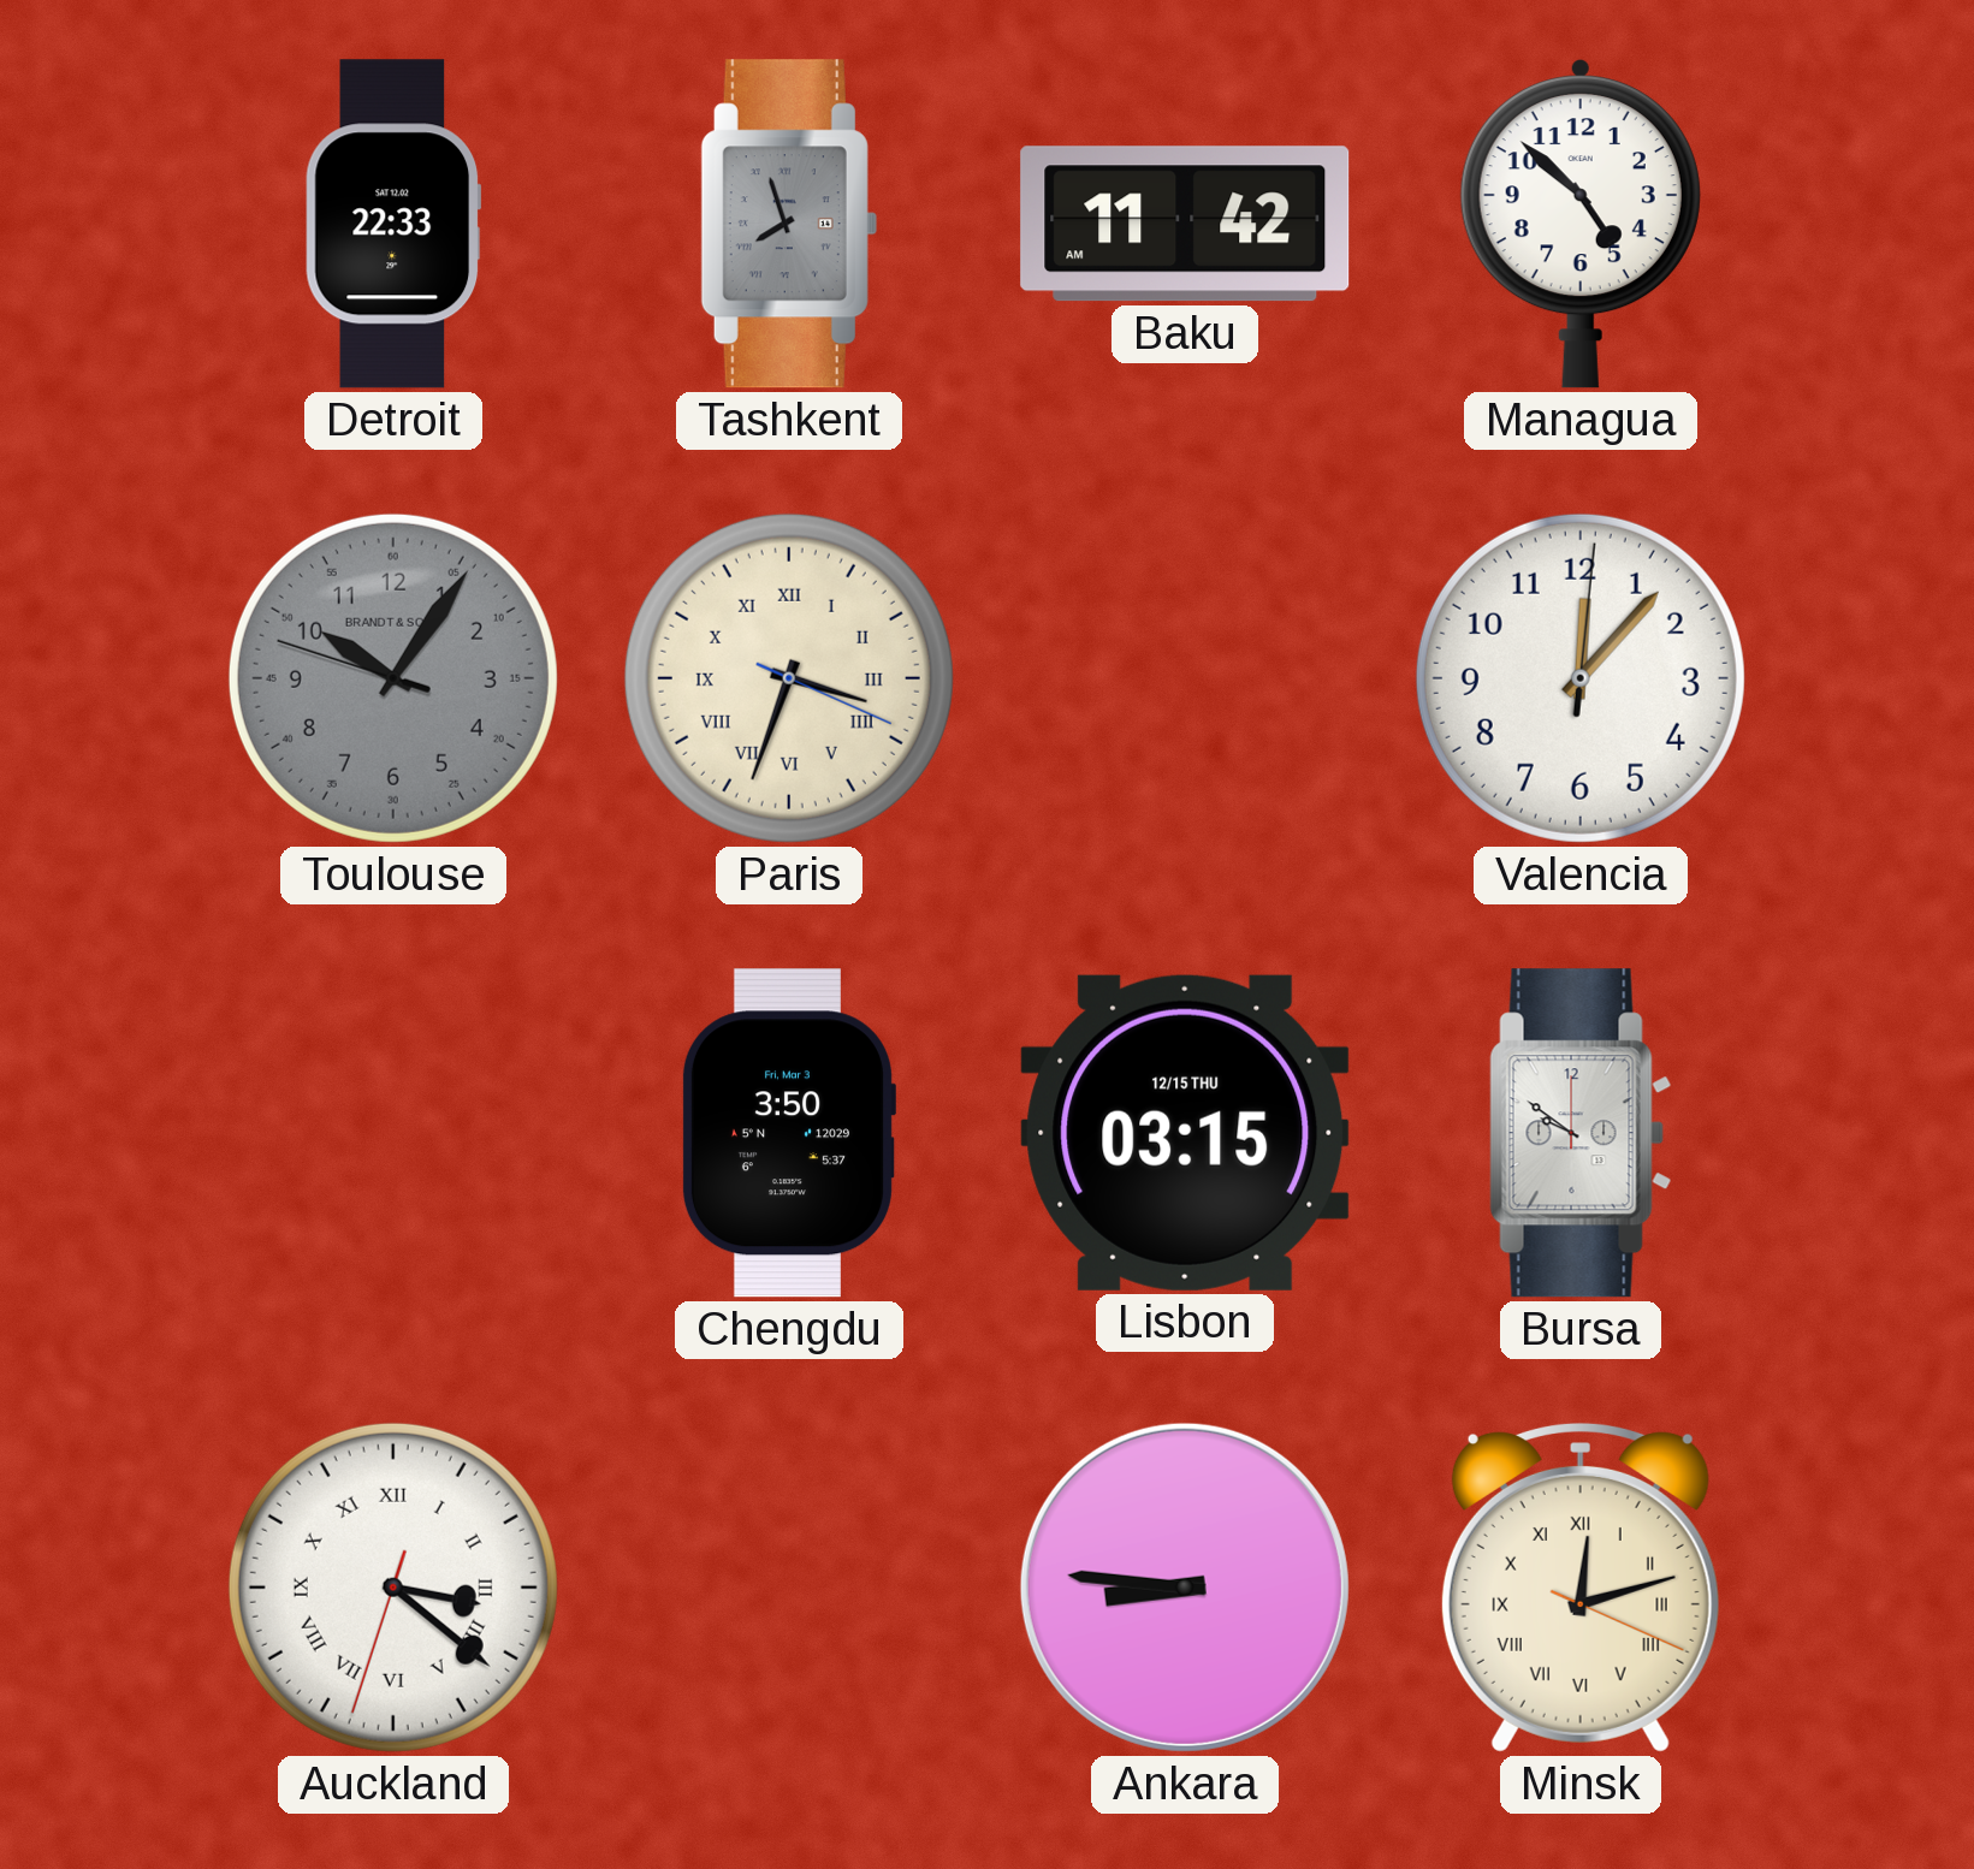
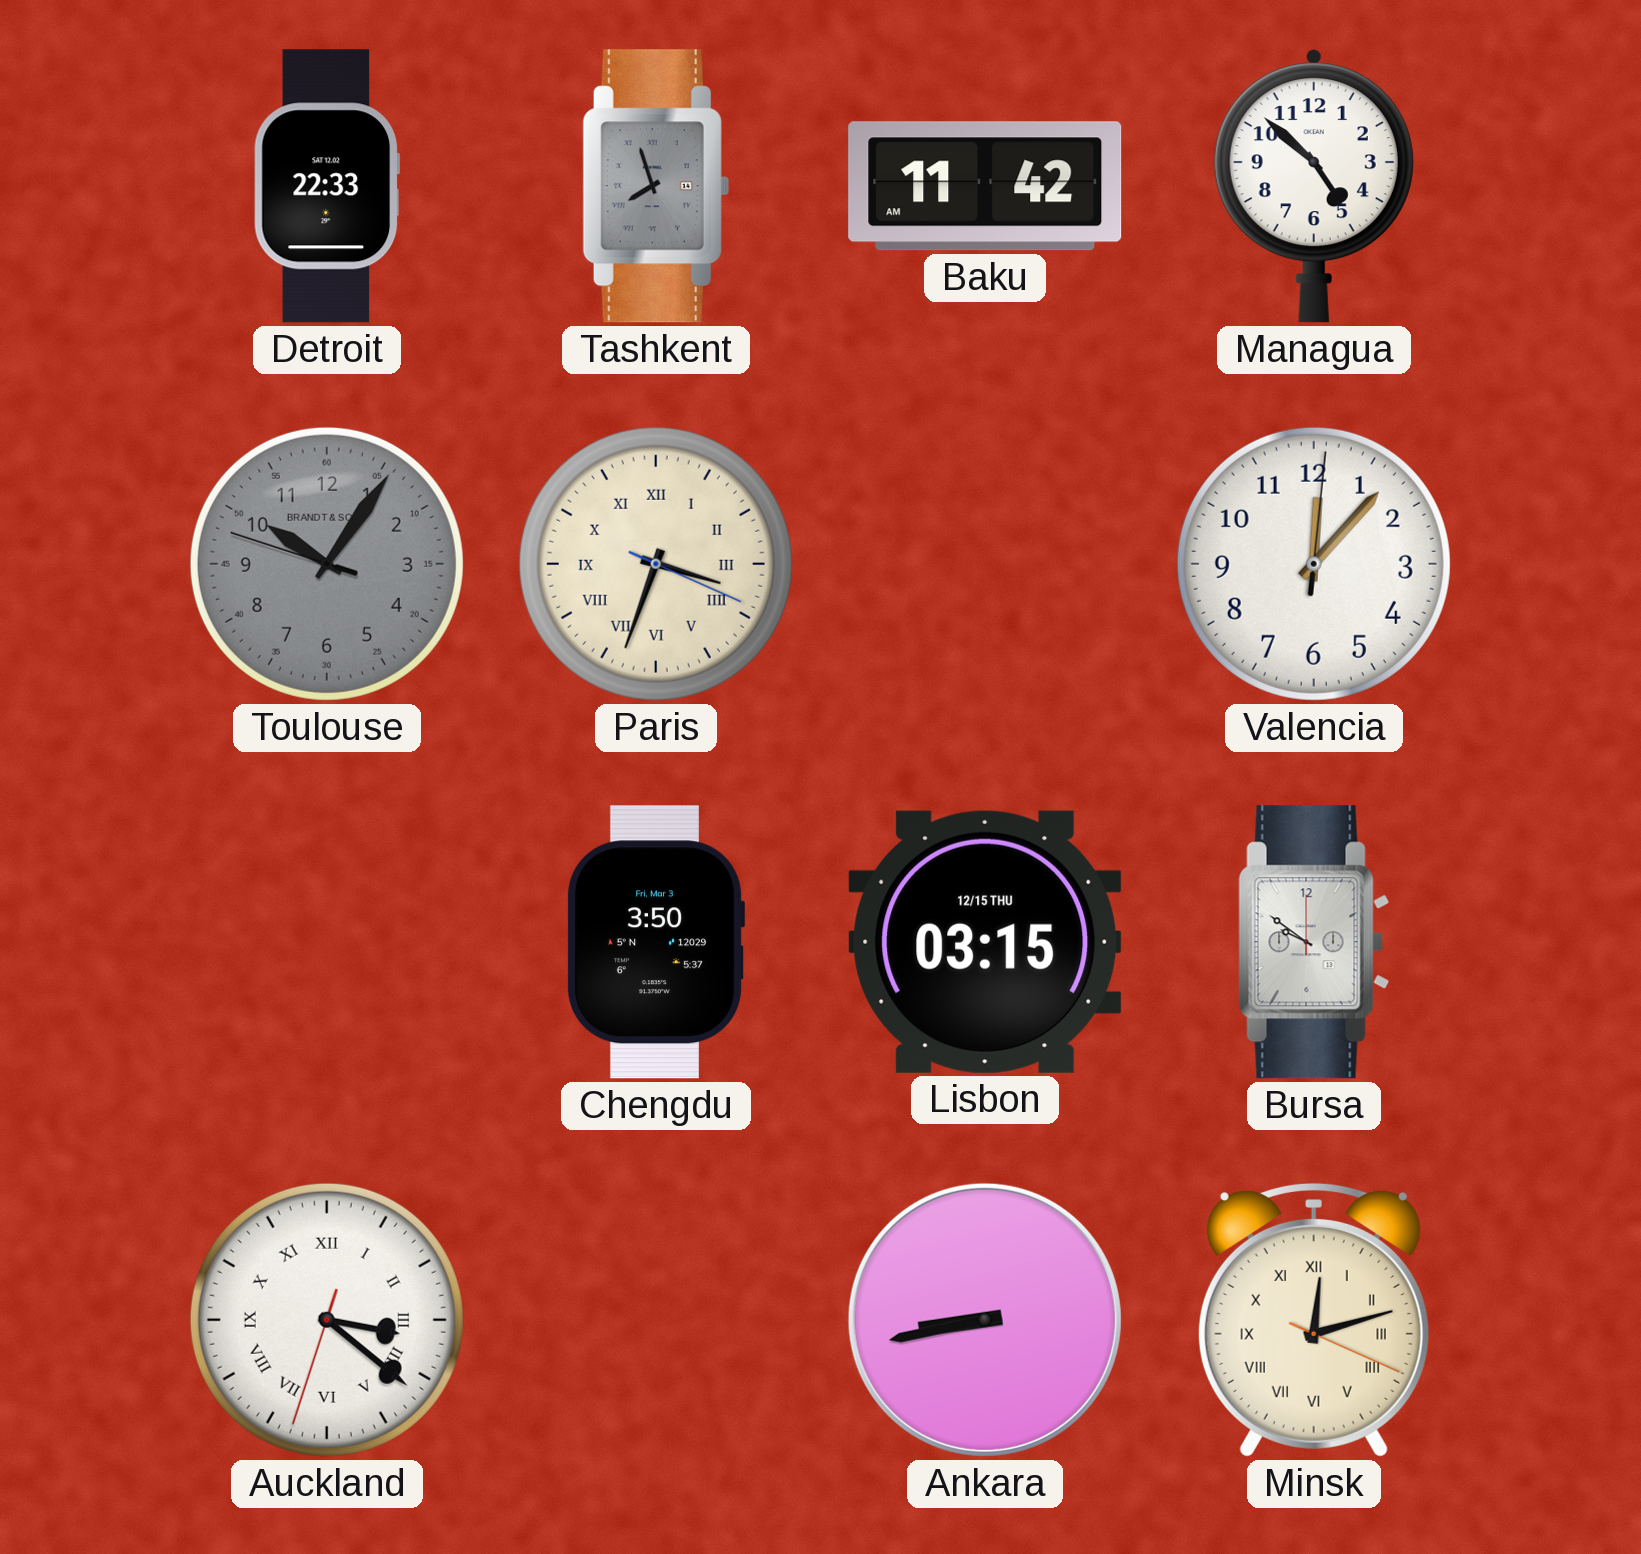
Ankara: 8:46 -> 8:43
